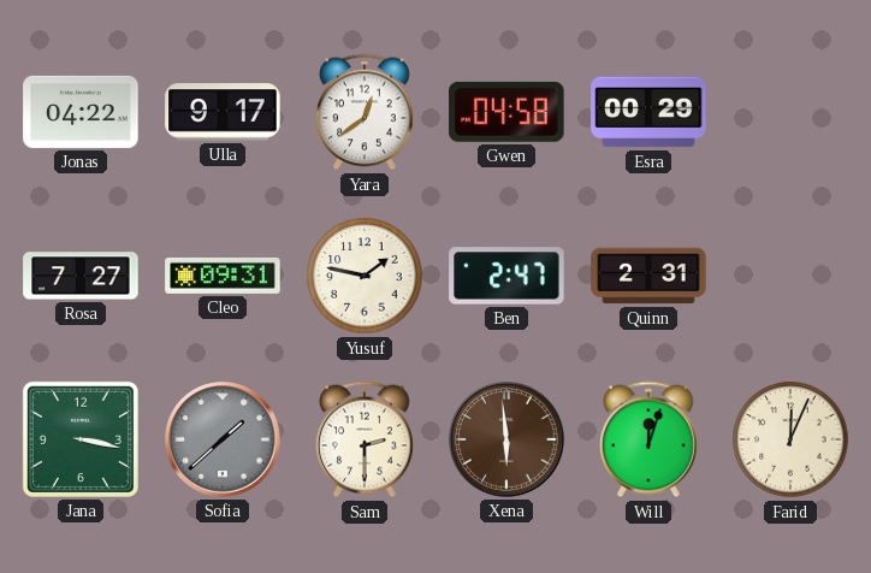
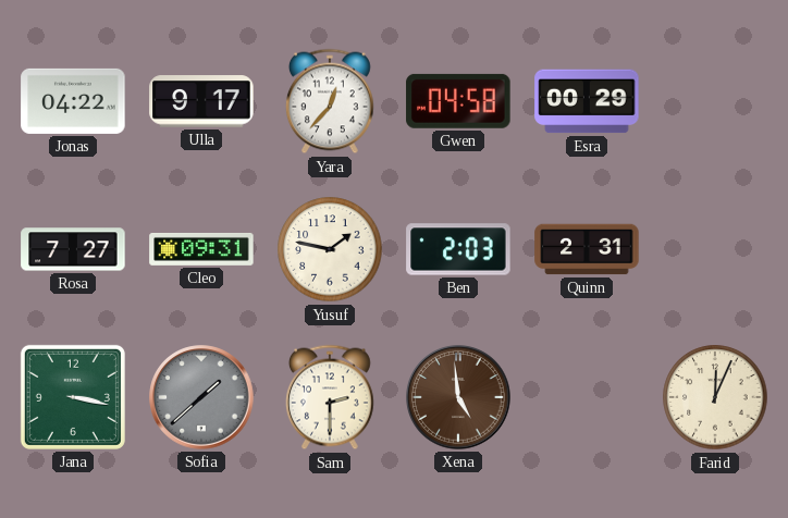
Yara: 12:39 -> 12:37
Ben: 2:47 -> 2:03
Xena: 5:59 -> 4:59
Will: 12:03 -> none
